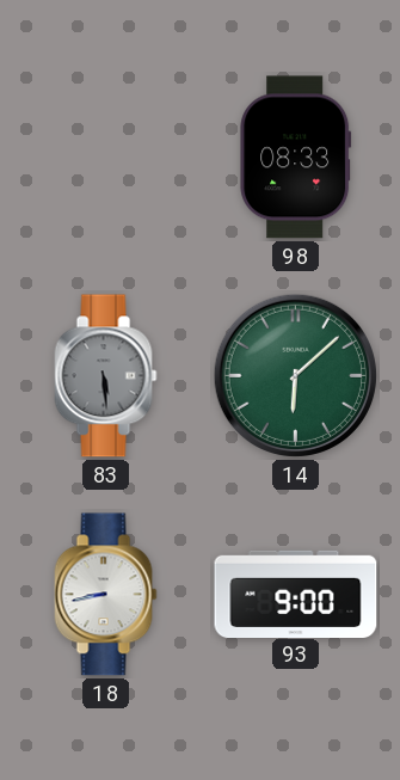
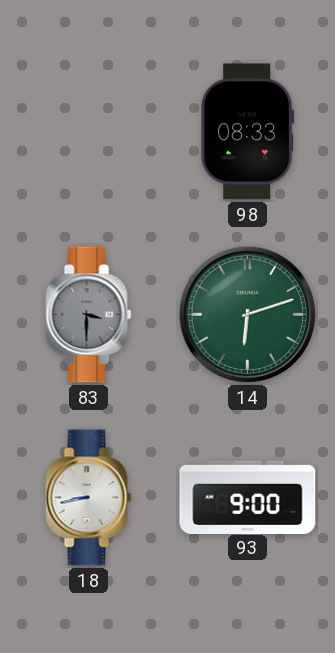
83: 5:29 -> 3:30
14: 6:08 -> 6:12
